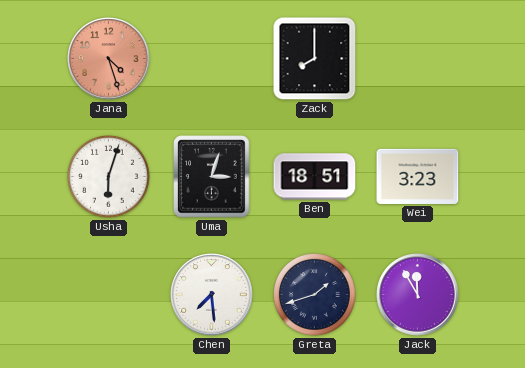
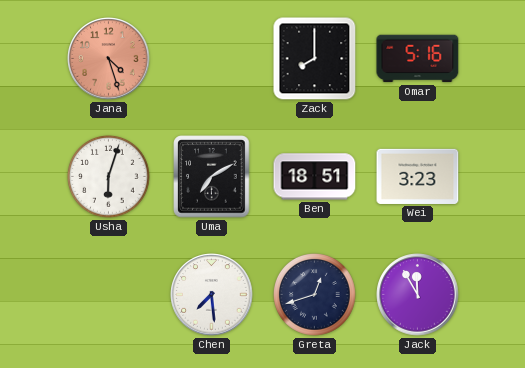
Omar: none -> 5:16
Uma: 3:03 -> 7:10
Greta: 1:42 -> 12:42
